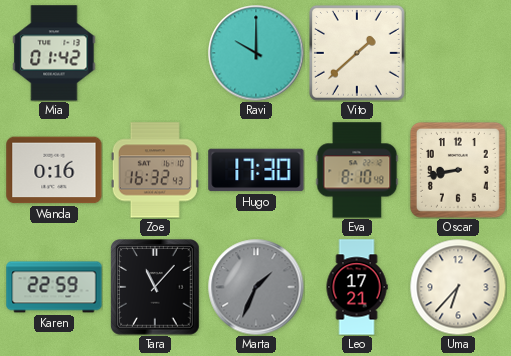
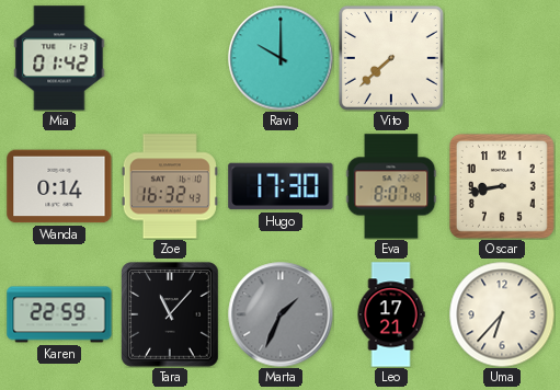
Vito: 1:38 -> 7:38
Wanda: 0:16 -> 0:14
Eva: 8:10 -> 8:07
